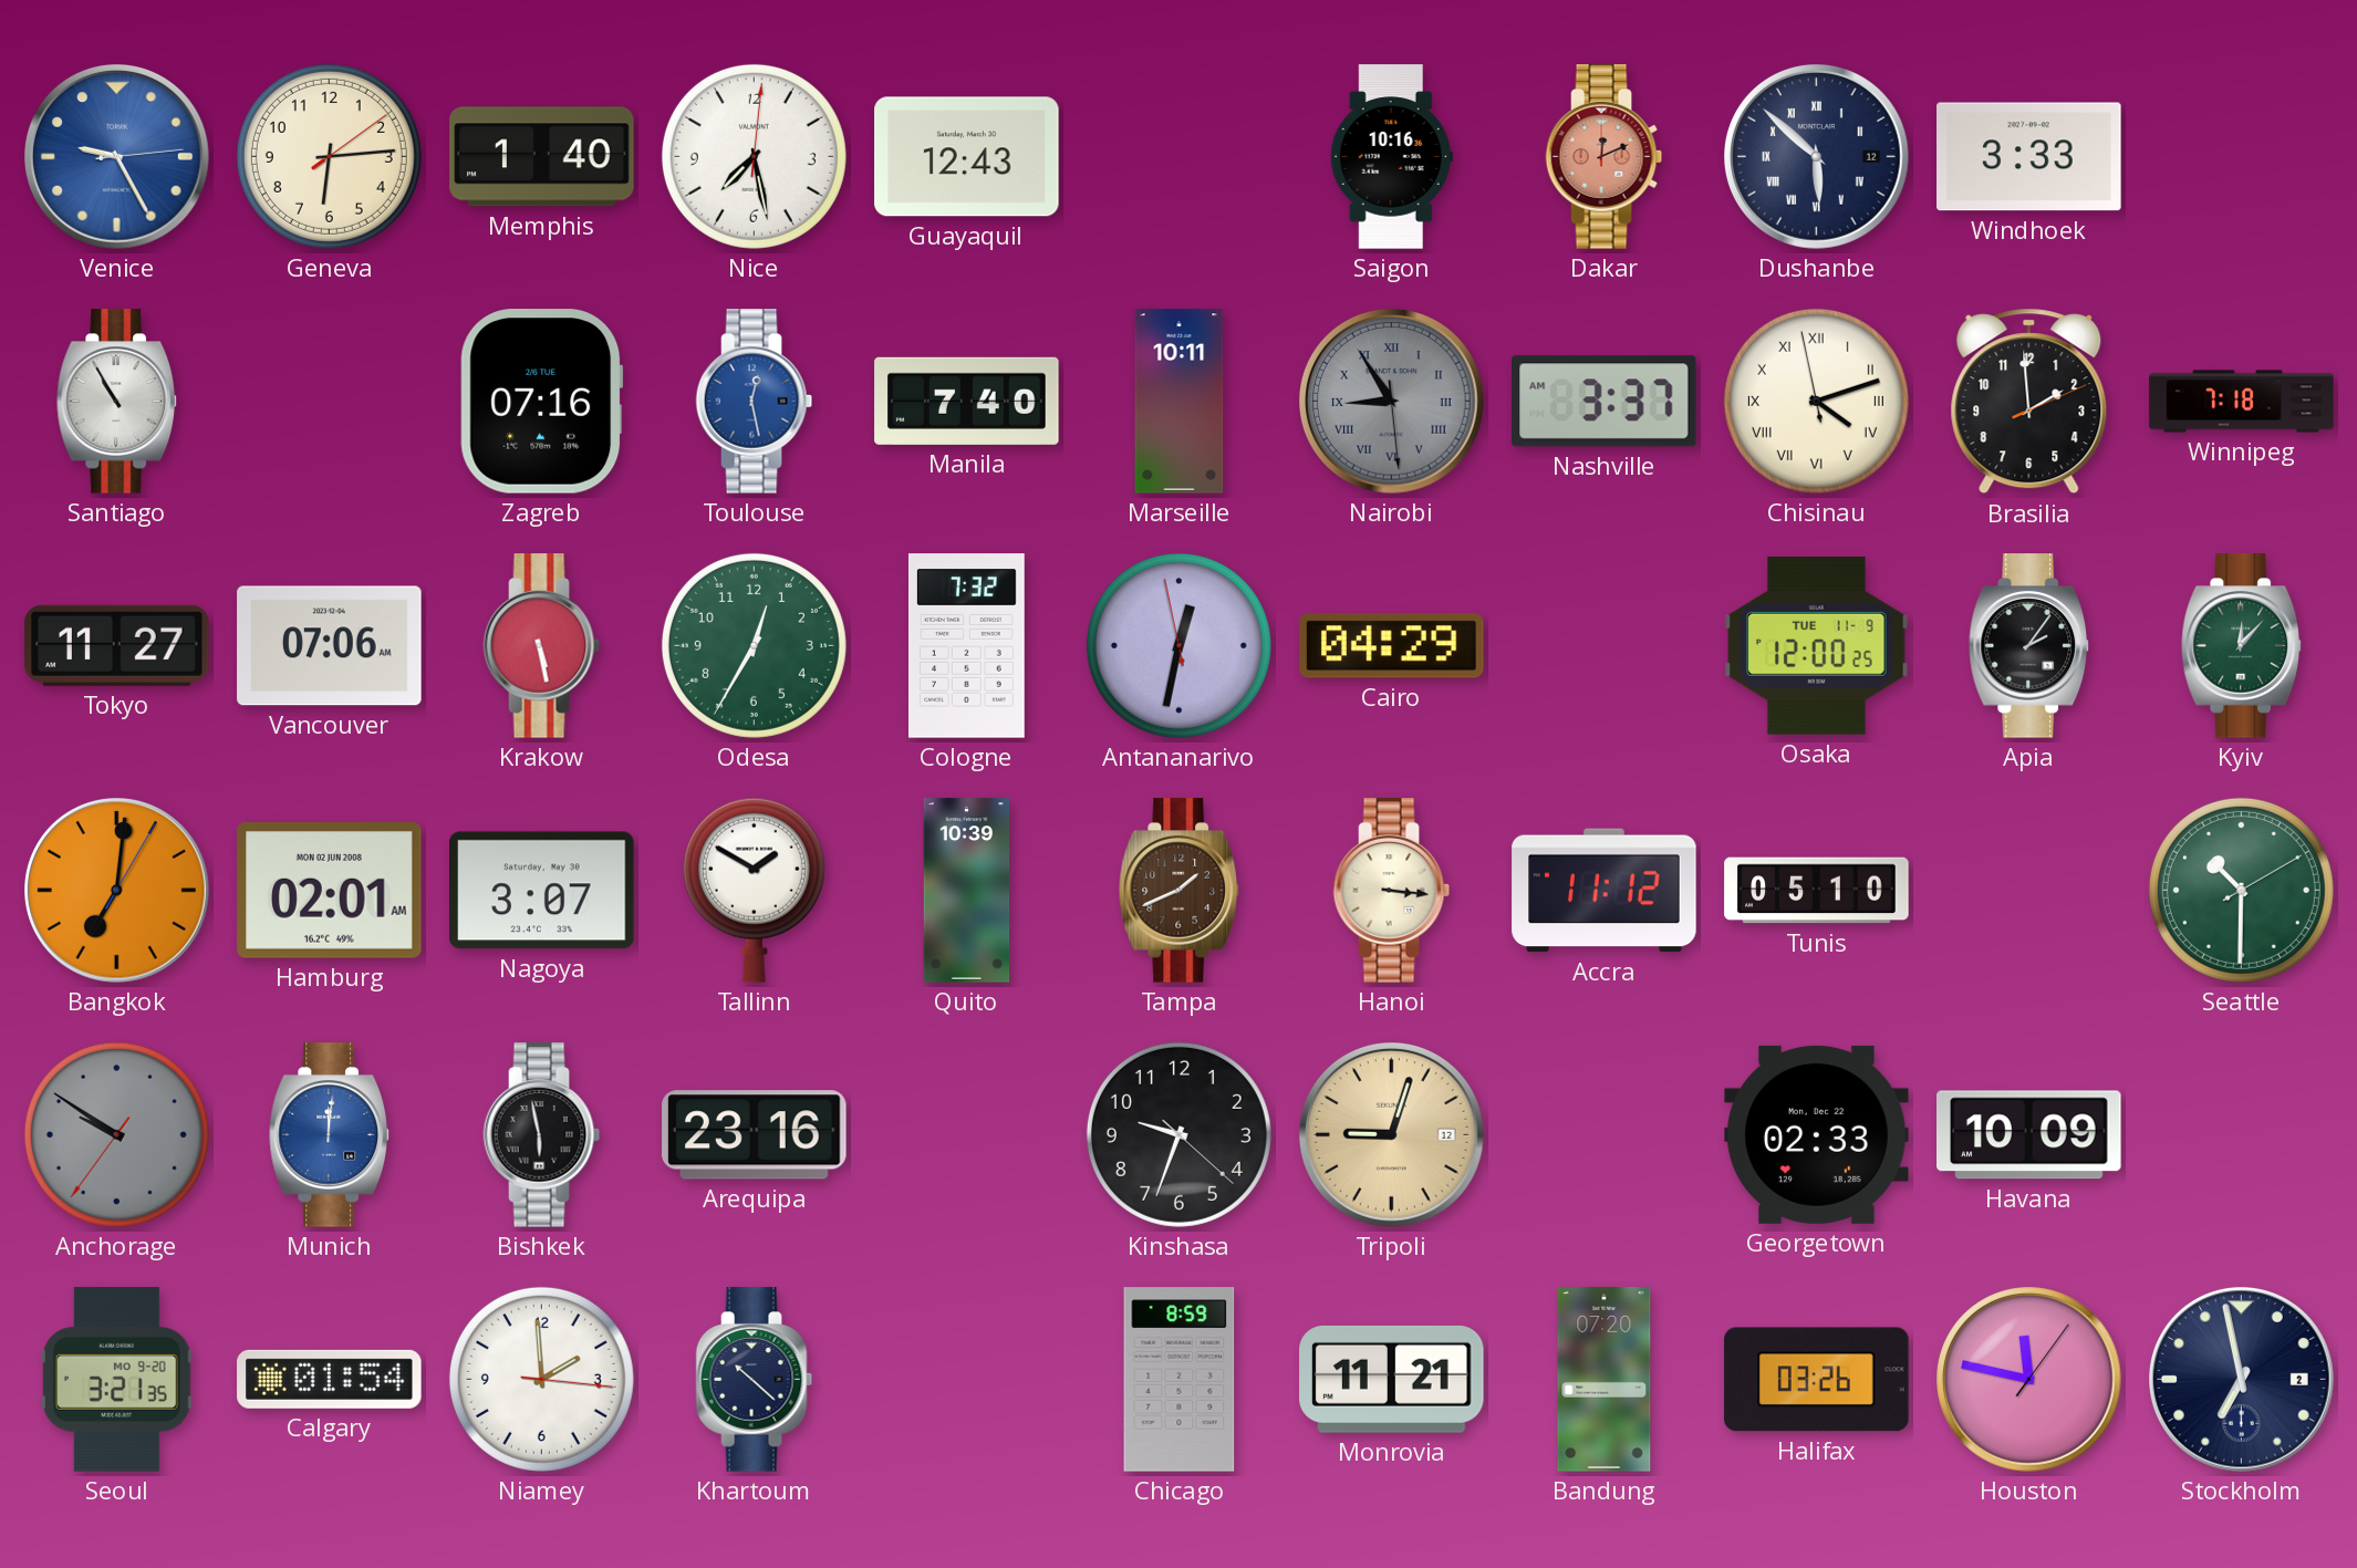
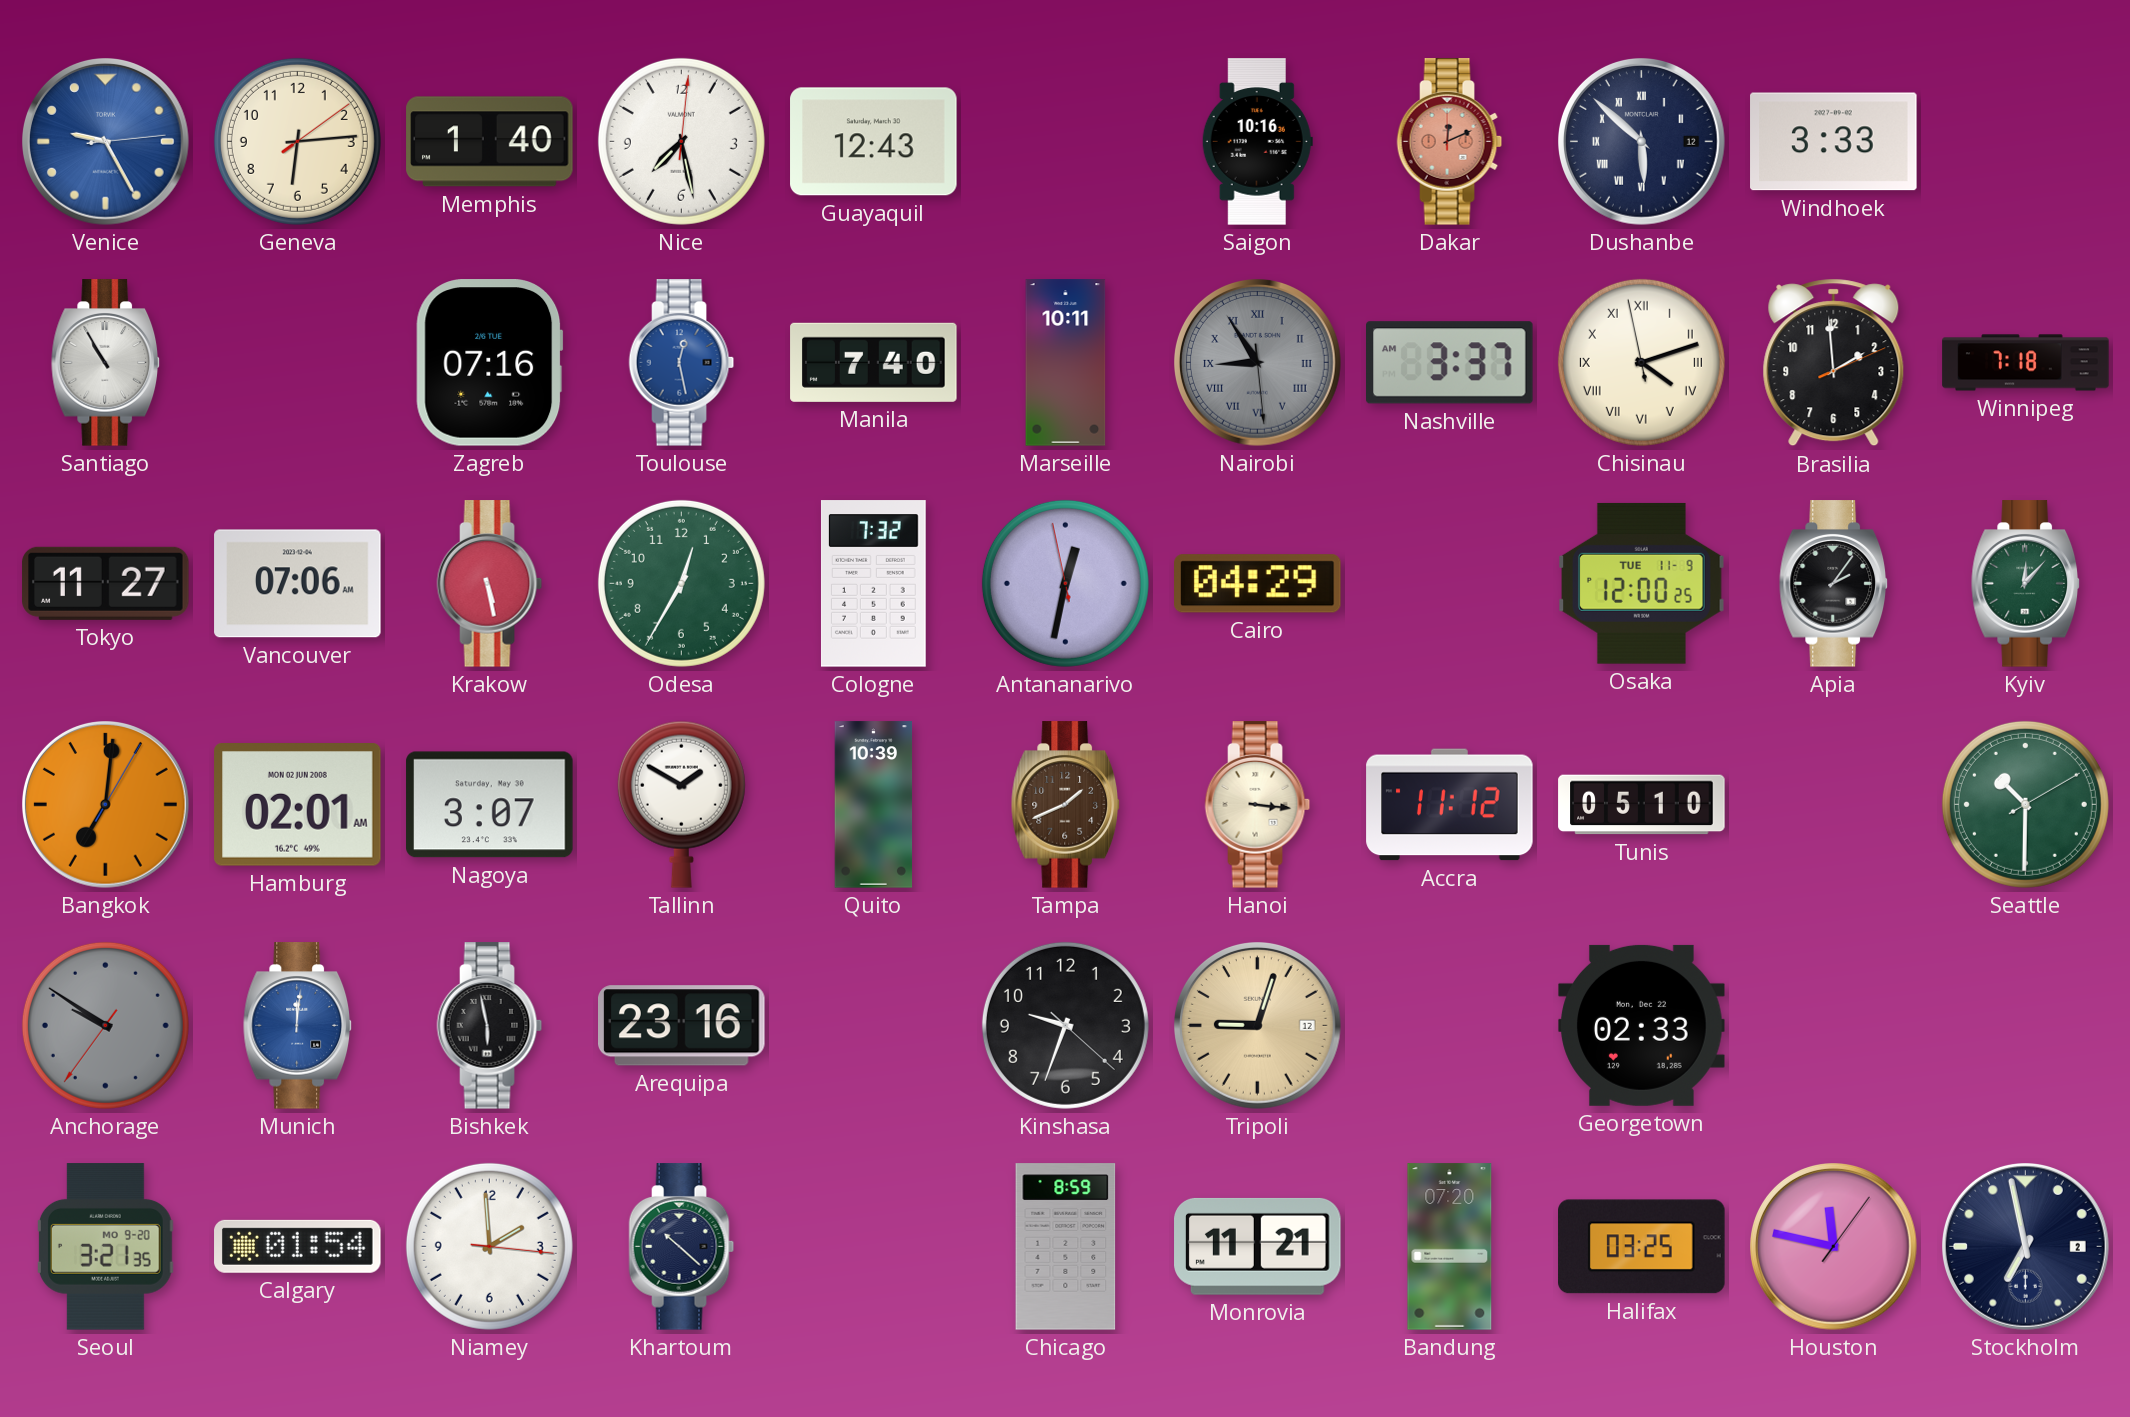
Havana: 10:09 -> none
Halifax: 03:26 -> 03:25
